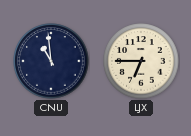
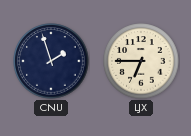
CNU: 10:59 -> 1:57
